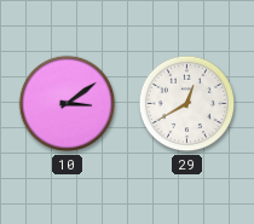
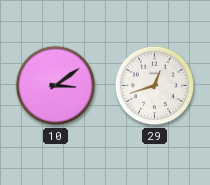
29: 12:40 -> 12:42
